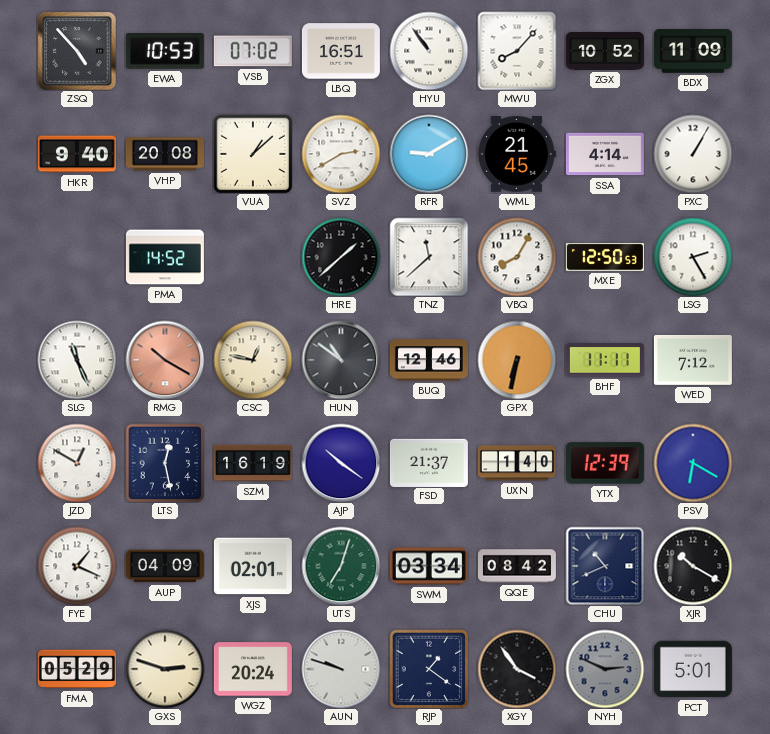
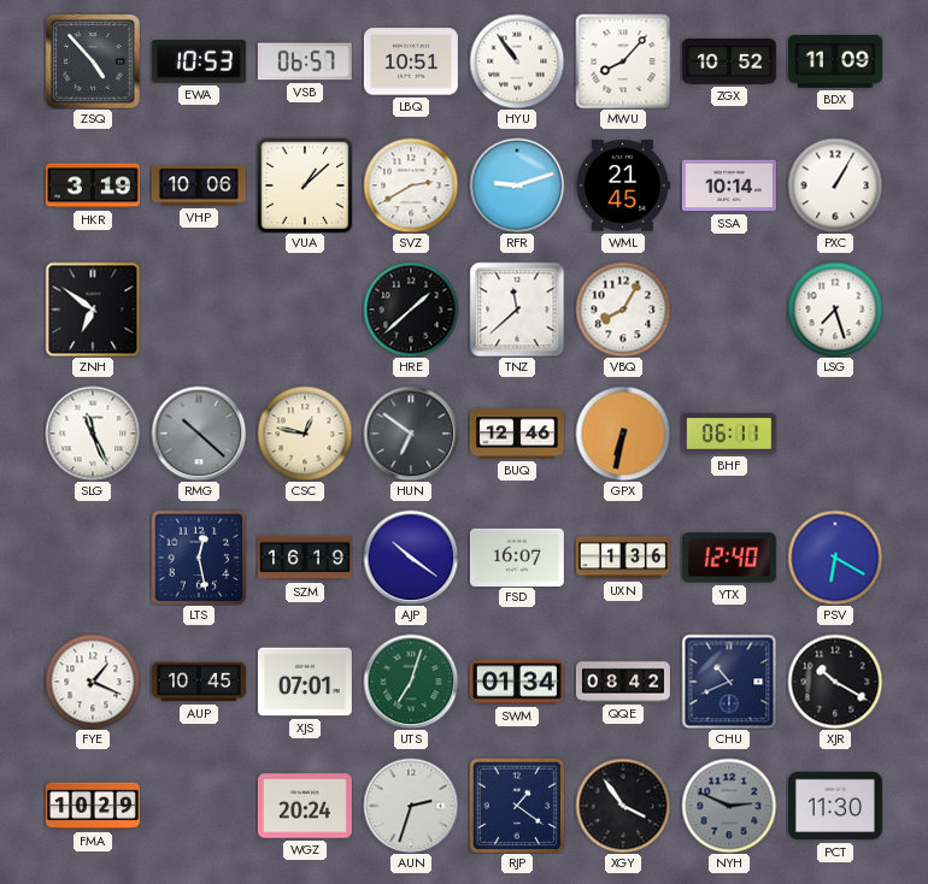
VSB: 07:02 -> 06:57
LBQ: 16:51 -> 10:51
HKR: 9:40 -> 3:19
VHP: 20:08 -> 10:06
RFR: 9:10 -> 9:12
SSA: 4:14 -> 10:14
ZNH: none -> 6:51
PMA: 14:52 -> none
MXE: 12:50 -> none
LSG: 2:25 -> 7:27
RMG: 10:20 -> 10:22
RMG dial: salmon -> grey
HUN: 10:51 -> 6:51
BHF: 11:11 -> 06:11
WED: 7:12 -> none
JZD: 12:50 -> none
FSD: 21:37 -> 16:07
UXN: 1:40 -> 1:36
YTX: 12:39 -> 12:40
AUP: 04:09 -> 10:45
XJS: 02:01 -> 07:01
SWM: 03:34 -> 01:34
FMA: 05:29 -> 10:29
GXS: 2:48 -> none
AUN: 9:48 -> 2:33
PCT: 5:01 -> 11:30
